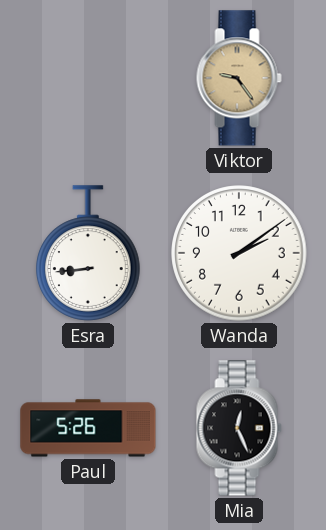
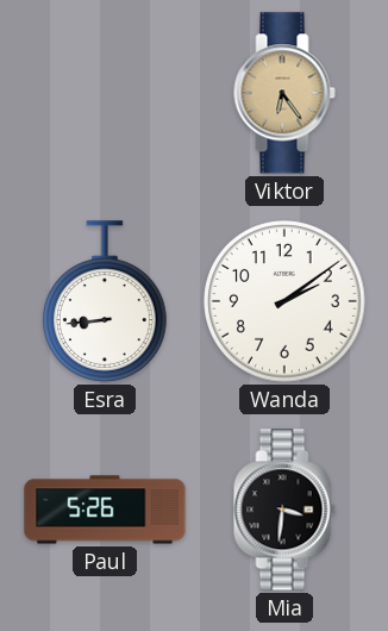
Viktor: 9:24 -> 6:24
Mia: 12:26 -> 3:31
